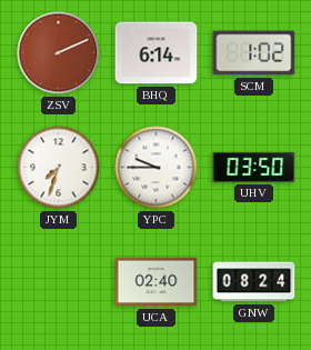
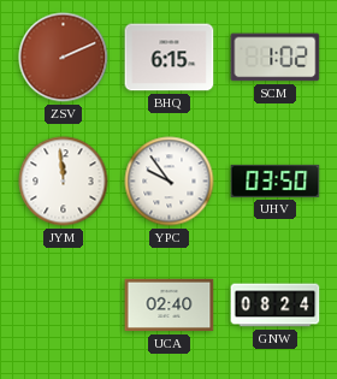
BHQ: 6:14 -> 6:15
JYM: 7:33 -> 11:59
YPC: 9:45 -> 9:54
